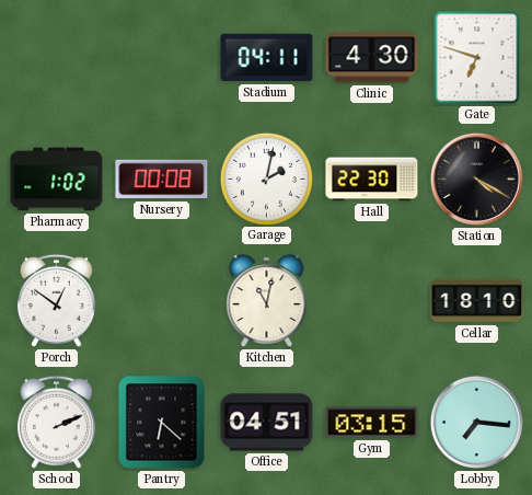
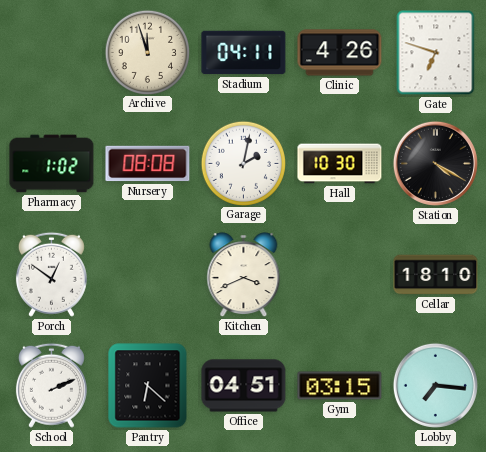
Archive: none -> 11:57
Clinic: 4:30 -> 4:26
Nursery: 00:08 -> 08:08
Hall: 22:30 -> 10:30
Kitchen: 11:02 -> 3:41
